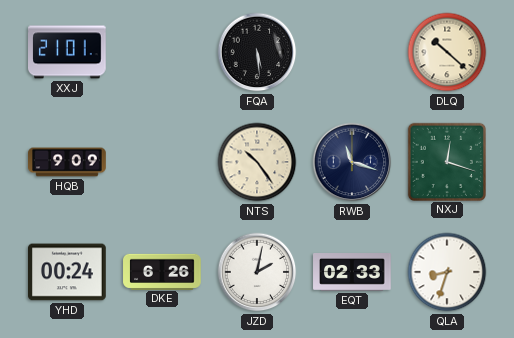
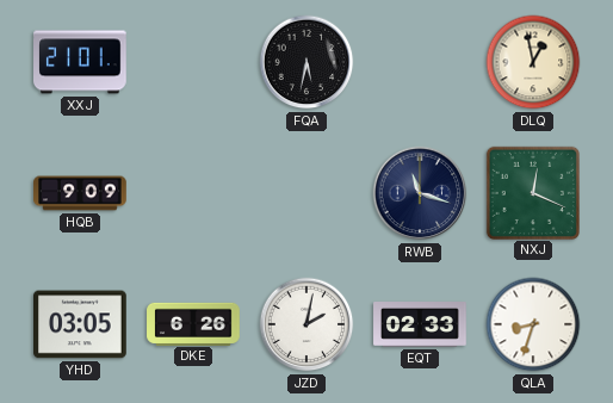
FQA: 5:29 -> 5:32
DLQ: 10:22 -> 12:58
NTS: 10:24 -> none
NXJ: 12:18 -> 12:19
YHD: 00:24 -> 03:05
